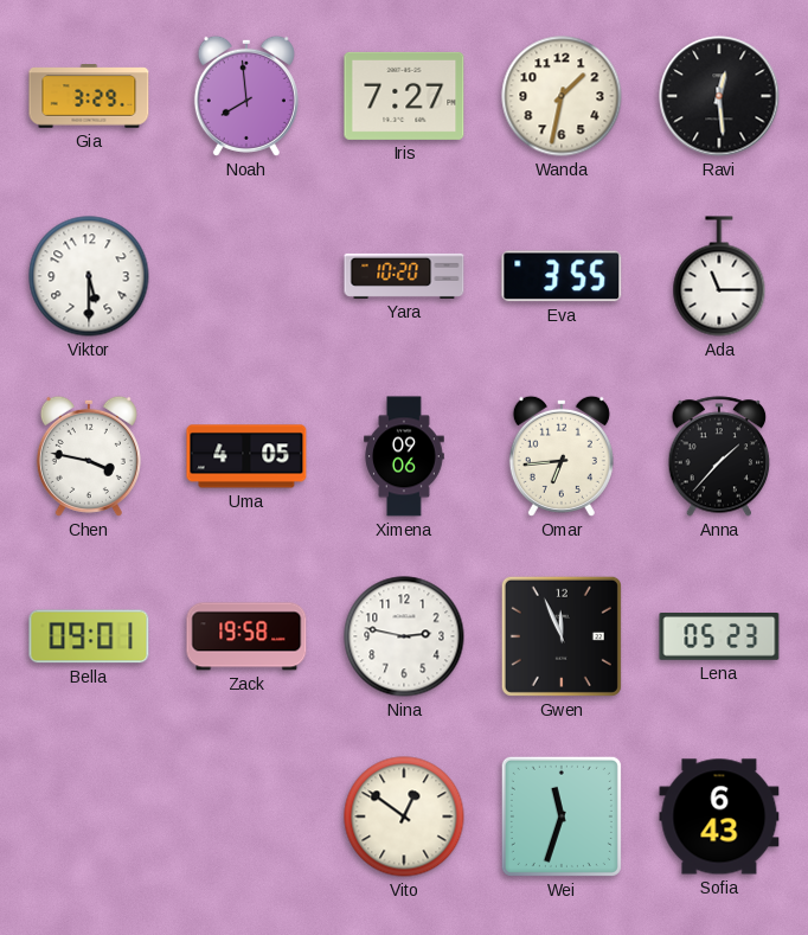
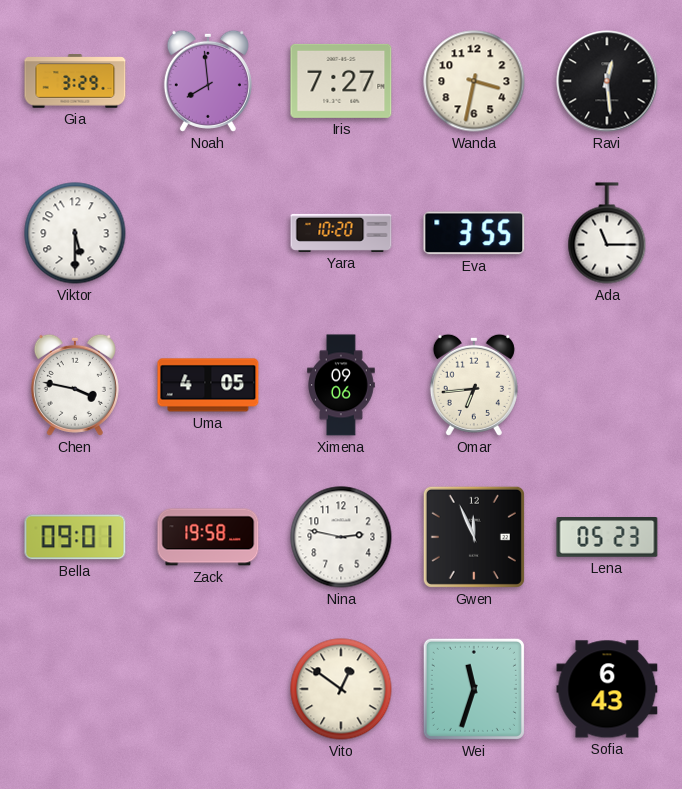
Wanda: 1:32 -> 3:32
Anna: 1:37 -> none
